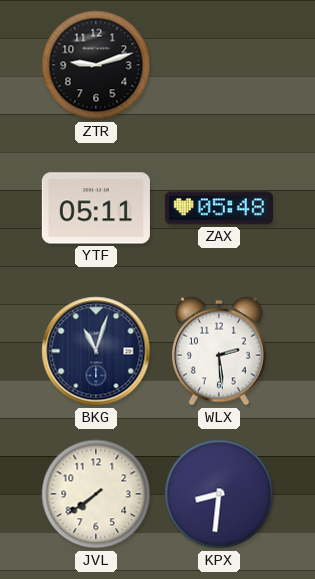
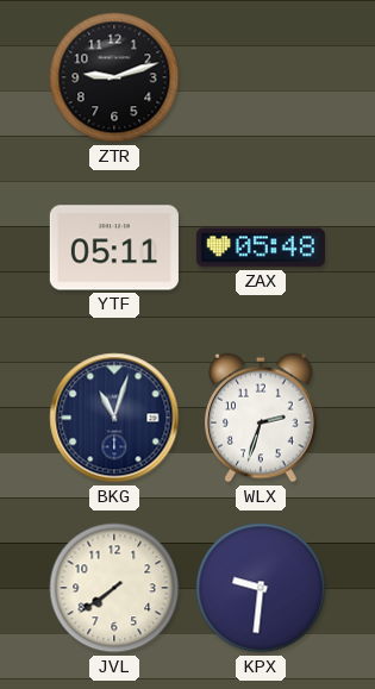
WLX: 2:29 -> 2:33
KPX: 8:31 -> 9:31
